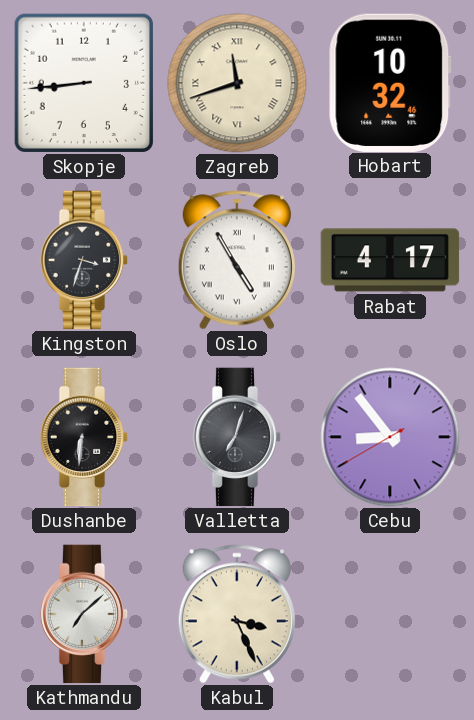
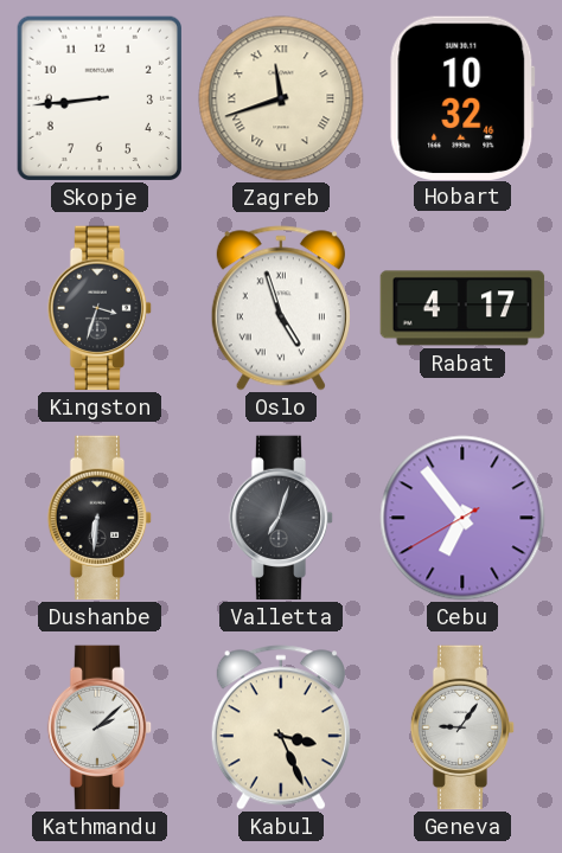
Oslo: 4:55 -> 4:57
Cebu: 8:53 -> 6:53
Kathmandu: 7:08 -> 2:08
Geneva: none -> 9:06
